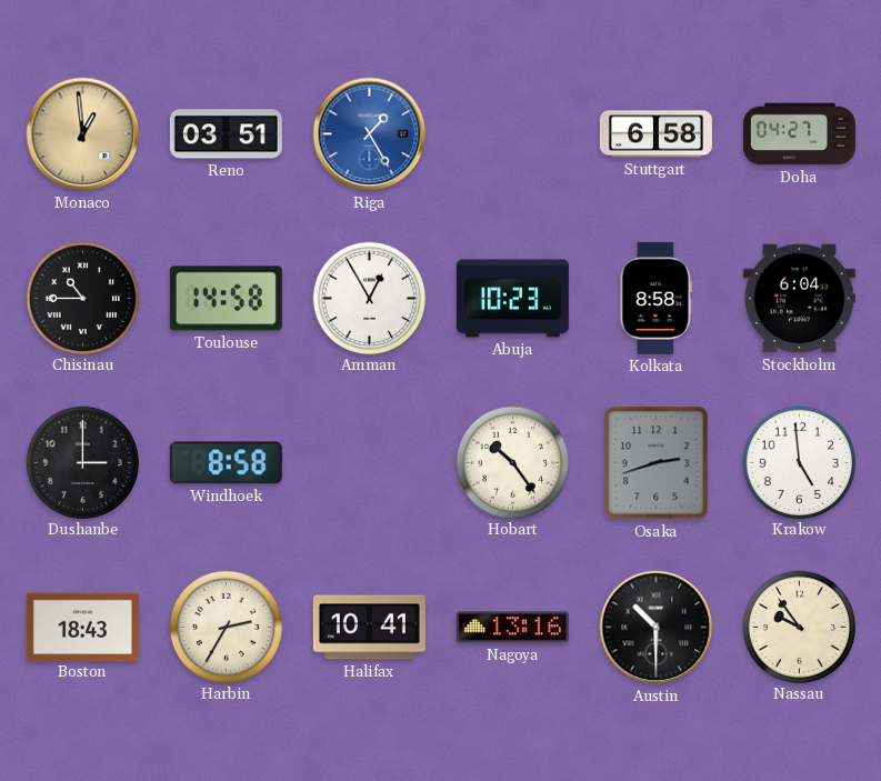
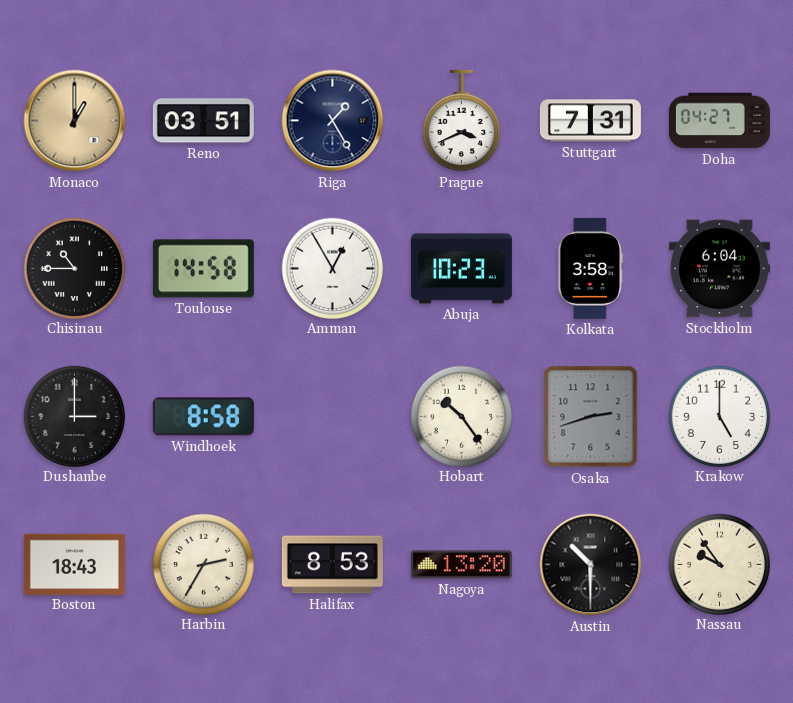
Monaco: 12:59 -> 1:00
Riga dial: blue -> navy
Prague: none -> 3:41
Stuttgart: 6:58 -> 7:31
Kolkata: 8:58 -> 3:58
Krakow: 4:59 -> 5:00
Halifax: 10:41 -> 8:53
Nagoya: 13:16 -> 13:20
